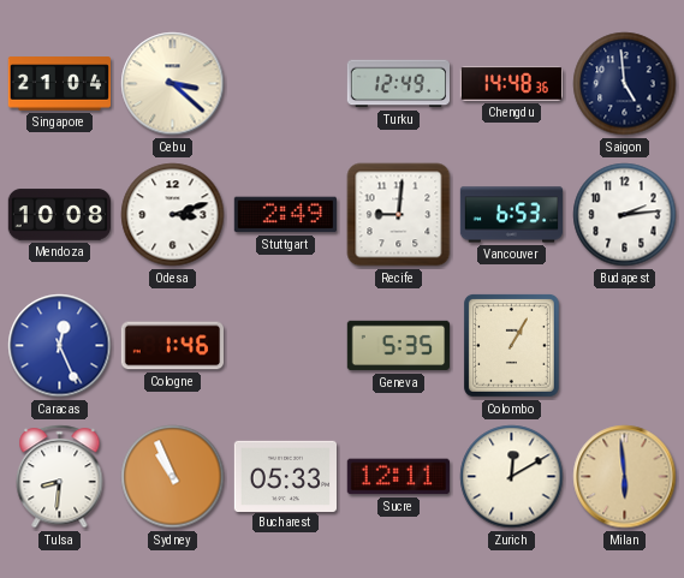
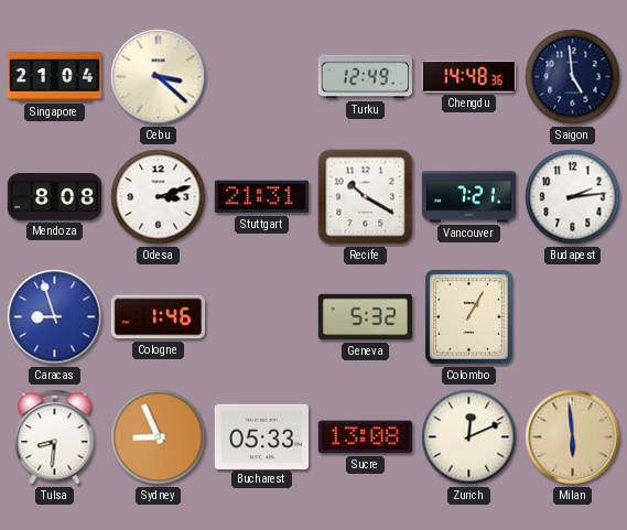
Mendoza: 10:08 -> 8:08
Stuttgart: 2:49 -> 21:31
Recife: 9:01 -> 10:20
Vancouver: 6:53 -> 7:21
Caracas: 12:26 -> 8:57
Geneva: 5:35 -> 5:32
Sydney: 10:56 -> 8:56
Sucre: 12:11 -> 13:08
Zurich: 12:10 -> 12:11
